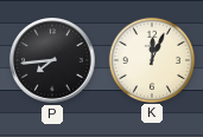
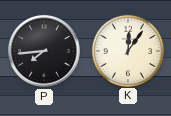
K: 12:04 -> 12:06
